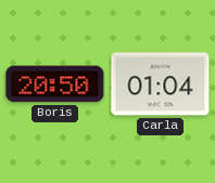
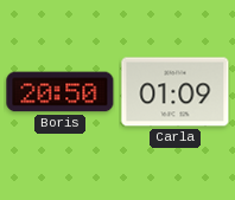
Carla: 01:04 -> 01:09
